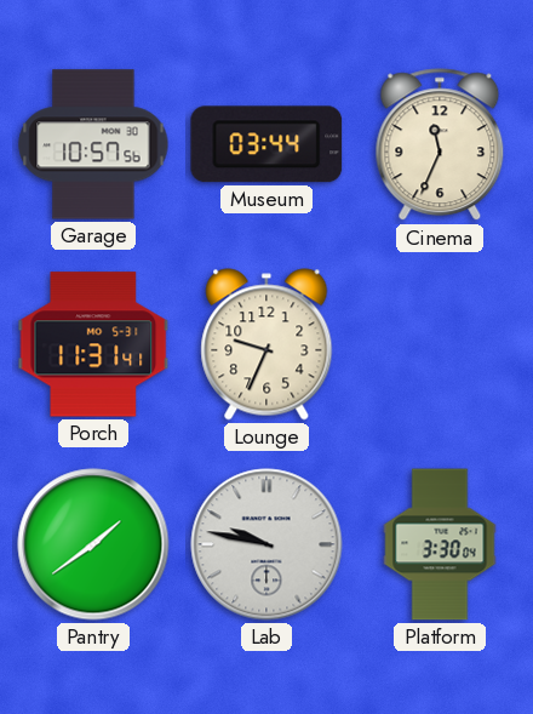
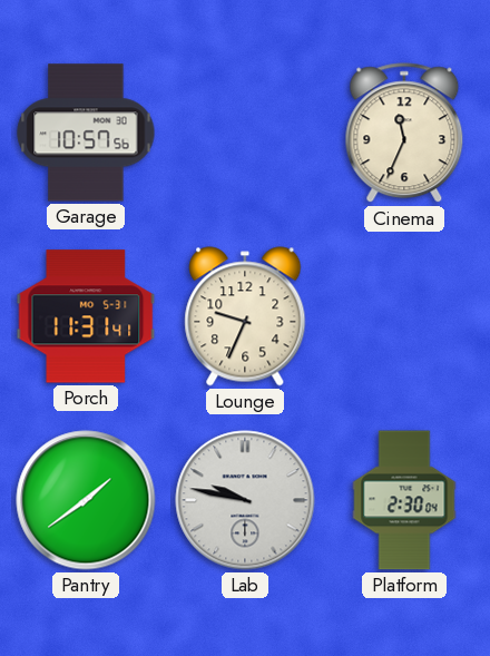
Museum: 03:44 -> none
Platform: 3:30 -> 2:30
